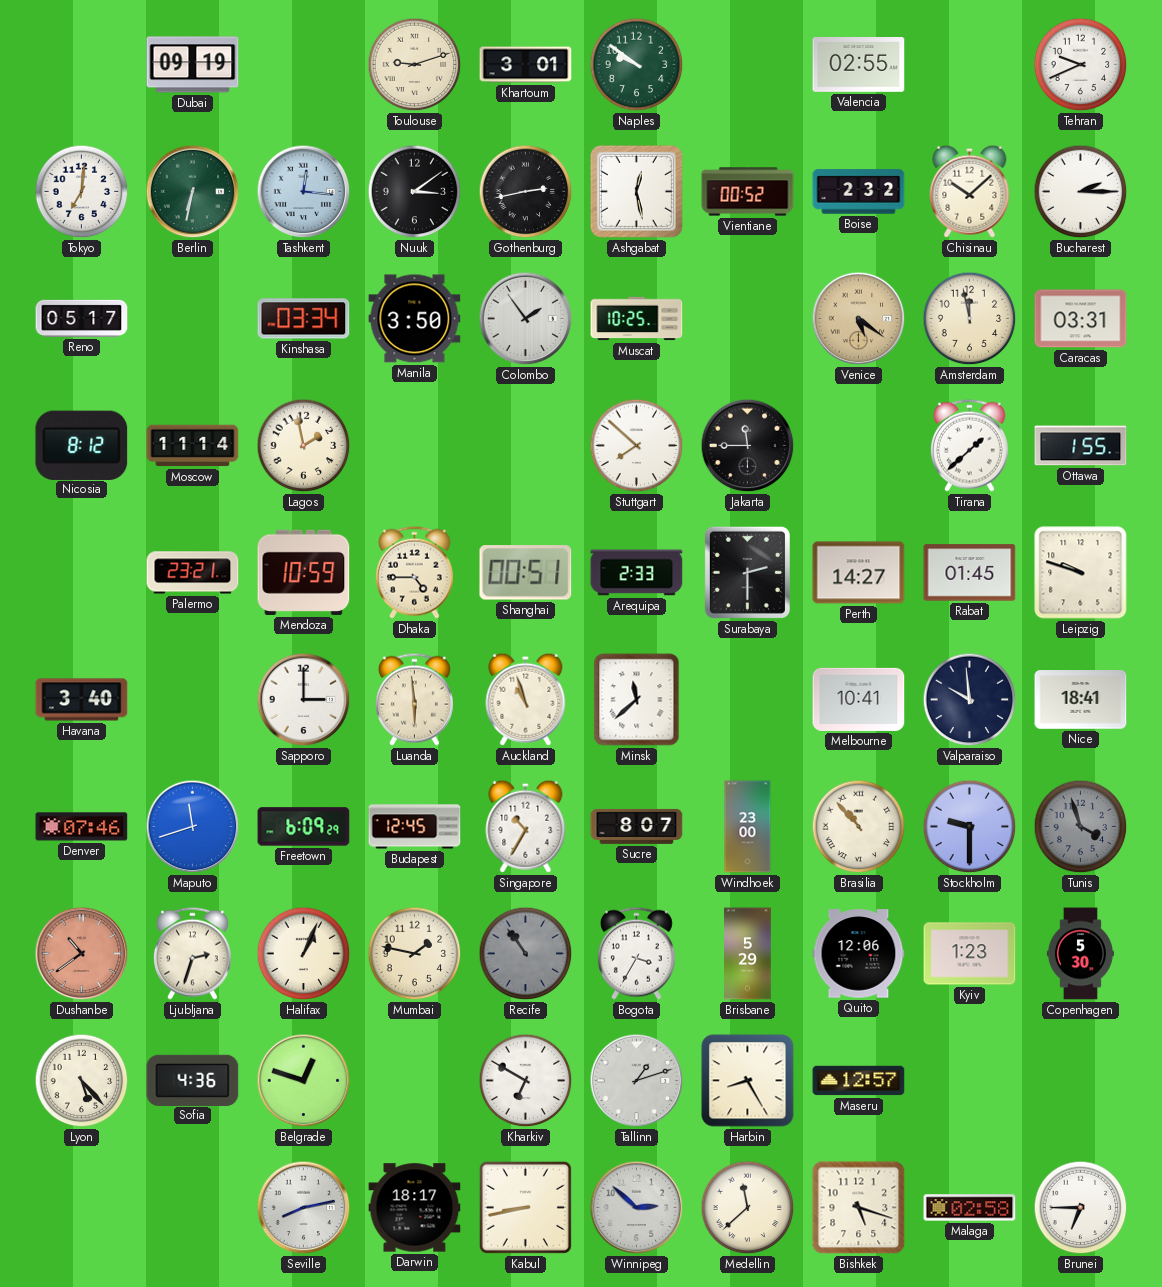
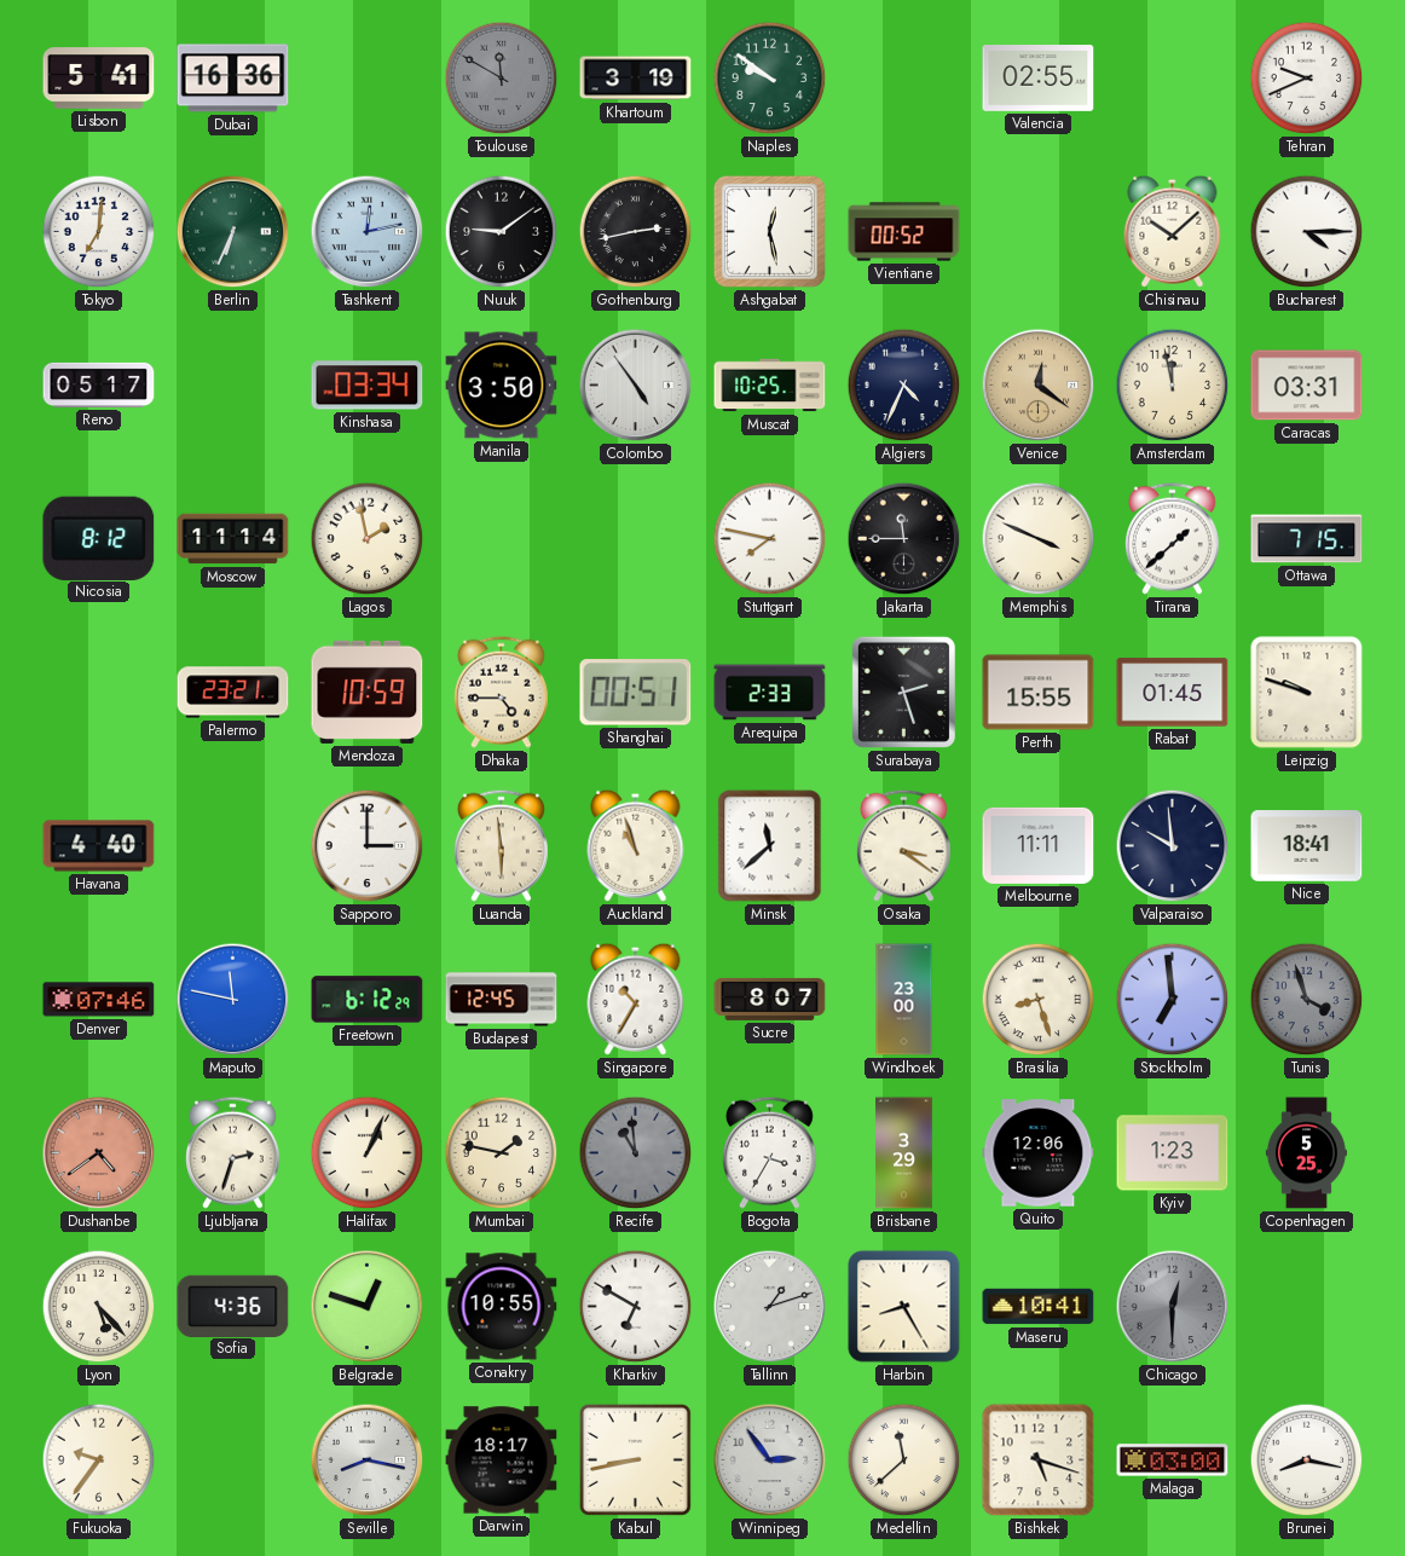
Lisbon: none -> 5:41
Dubai: 09:19 -> 16:36
Toulouse: 9:12 -> 11:50
Toulouse dial: cream -> grey
Khartoum: 3:01 -> 3:19
Berlin: 6:32 -> 6:34
Tashkent: 12:16 -> 12:13
Nuuk: 3:09 -> 9:09
Boise: 2:32 -> none
Bucharest: 2:15 -> 4:15
Colombo: 1:54 -> 4:54
Algiers: none -> 4:34
Venice: 5:21 -> 12:21
Stuttgart: 7:52 -> 7:47
Memphis: none -> 3:49
Ottawa: 1:55 -> 7:15
Surabaya: 2:30 -> 2:27
Perth: 14:27 -> 15:55
Havana: 3:40 -> 4:40
Osaka: none -> 3:21
Melbourne: 10:41 -> 11:11
Maputo: 11:42 -> 11:47
Freetown: 6:09 -> 6:12
Brasilia: 10:53 -> 8:27
Stockholm: 9:30 -> 6:59
Dushanbe: 10:39 -> 4:39
Recife: 10:54 -> 10:59
Brisbane: 5:29 -> 3:29
Copenhagen: 5:30 -> 5:25
Conakry: none -> 10:55
Maseru: 12:57 -> 10:41
Chicago: none -> 12:30
Fukuoka: none -> 9:36
Seville: 8:13 -> 8:17
Winnipeg: 2:52 -> 2:54
Malaga: 02:58 -> 03:00
Brunei: 6:45 -> 8:17
